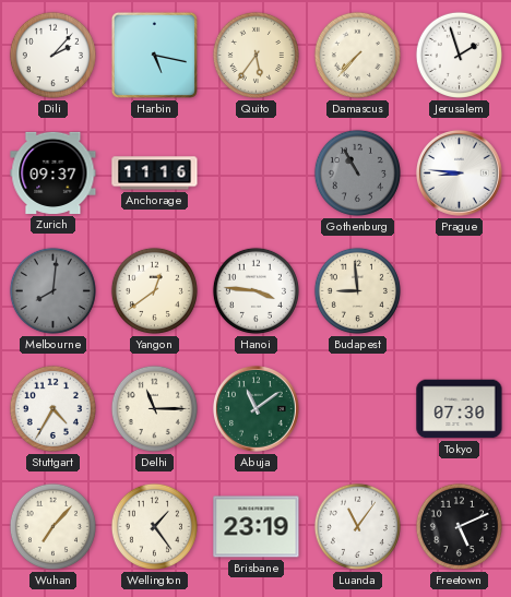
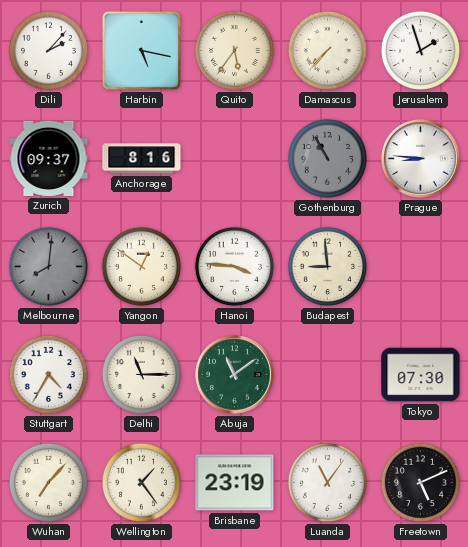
Anchorage: 11:16 -> 8:16
Yangon: 12:39 -> 12:51
